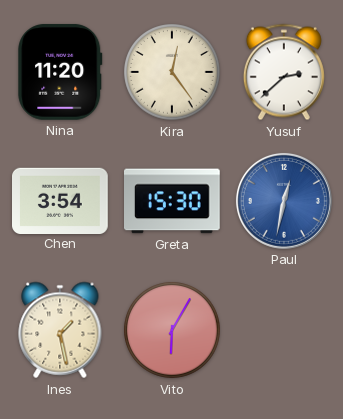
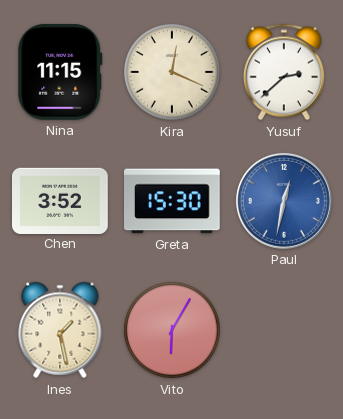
Nina: 11:20 -> 11:15
Kira: 12:24 -> 12:19
Chen: 3:54 -> 3:52
